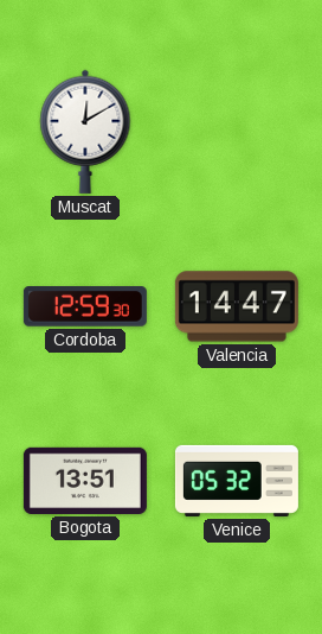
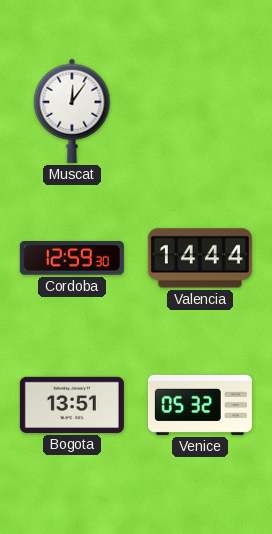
Muscat: 12:10 -> 12:06
Valencia: 14:47 -> 14:44
